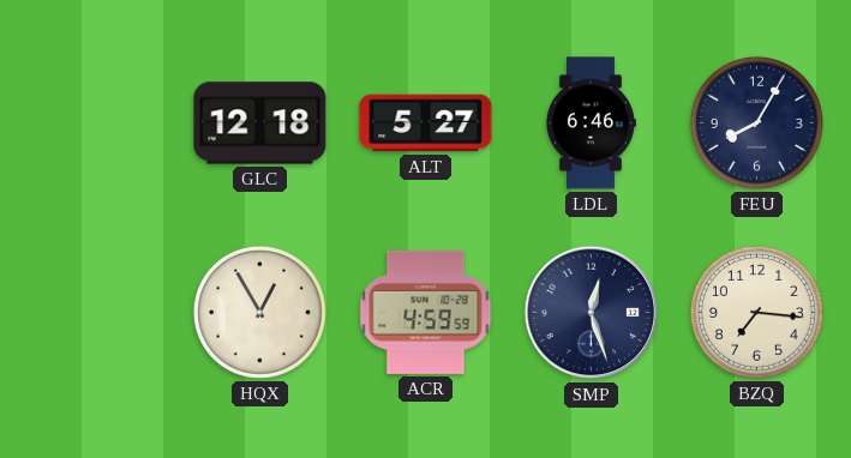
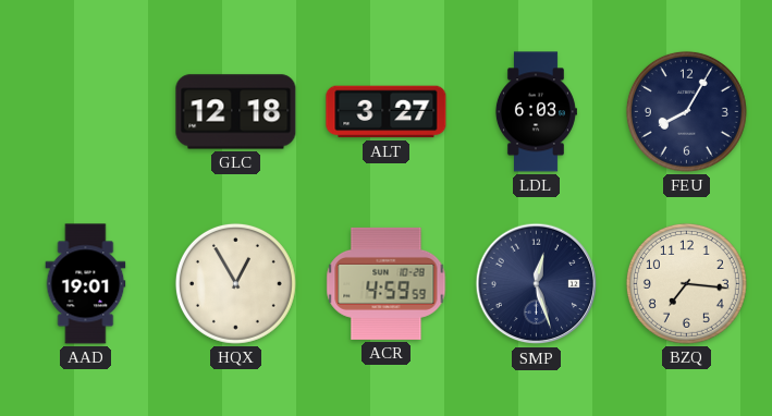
ALT: 5:27 -> 3:27
LDL: 6:46 -> 6:03
AAD: none -> 19:01
